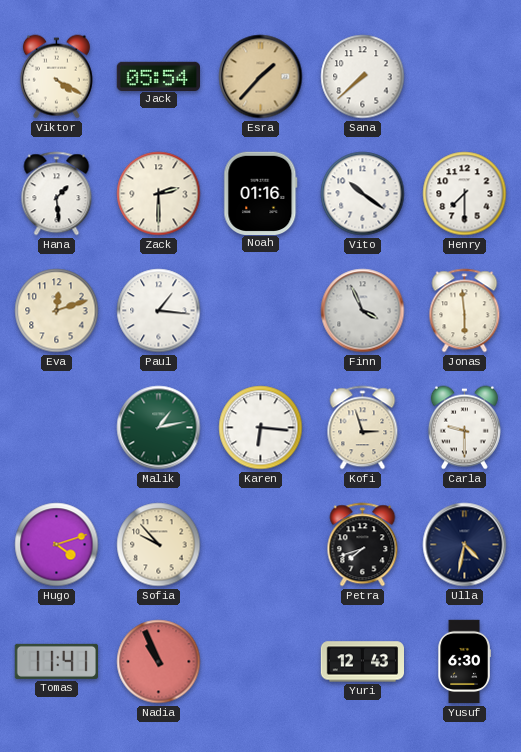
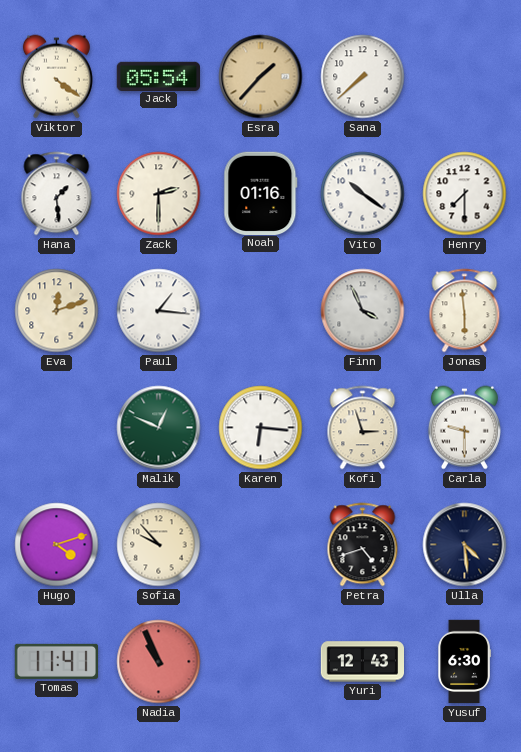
Viktor: 4:20 -> 4:21
Malik: 1:13 -> 12:49
Petra: 7:42 -> 4:42
Ulla: 4:32 -> 4:29
